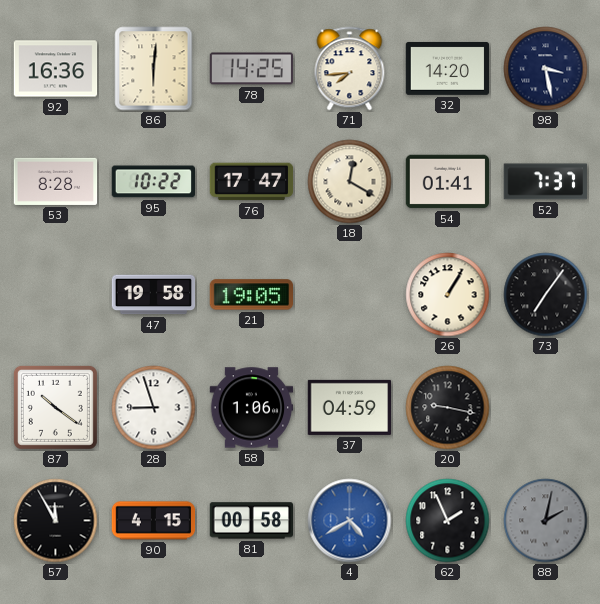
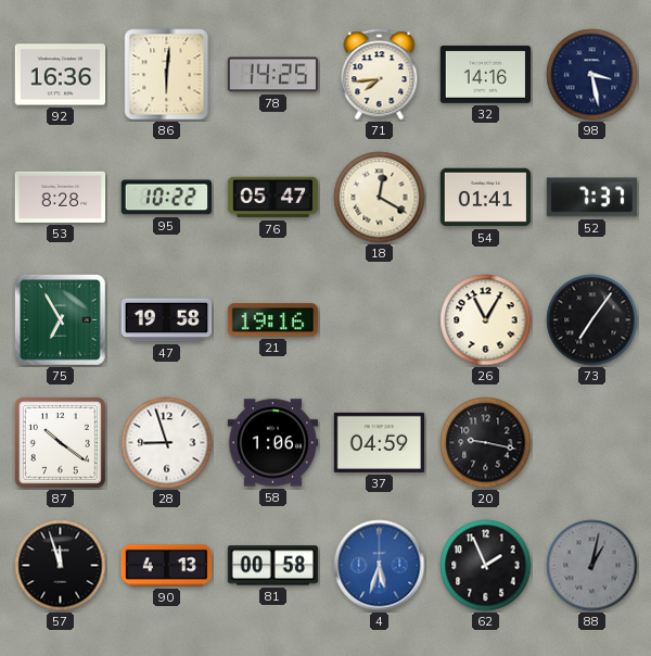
32: 14:20 -> 14:16
76: 17:47 -> 05:47
75: none -> 6:55
21: 19:05 -> 19:16
26: 1:05 -> 11:05
57: 11:55 -> 11:57
90: 4:15 -> 4:13
4: 4:40 -> 5:33
88: 2:02 -> 1:02
